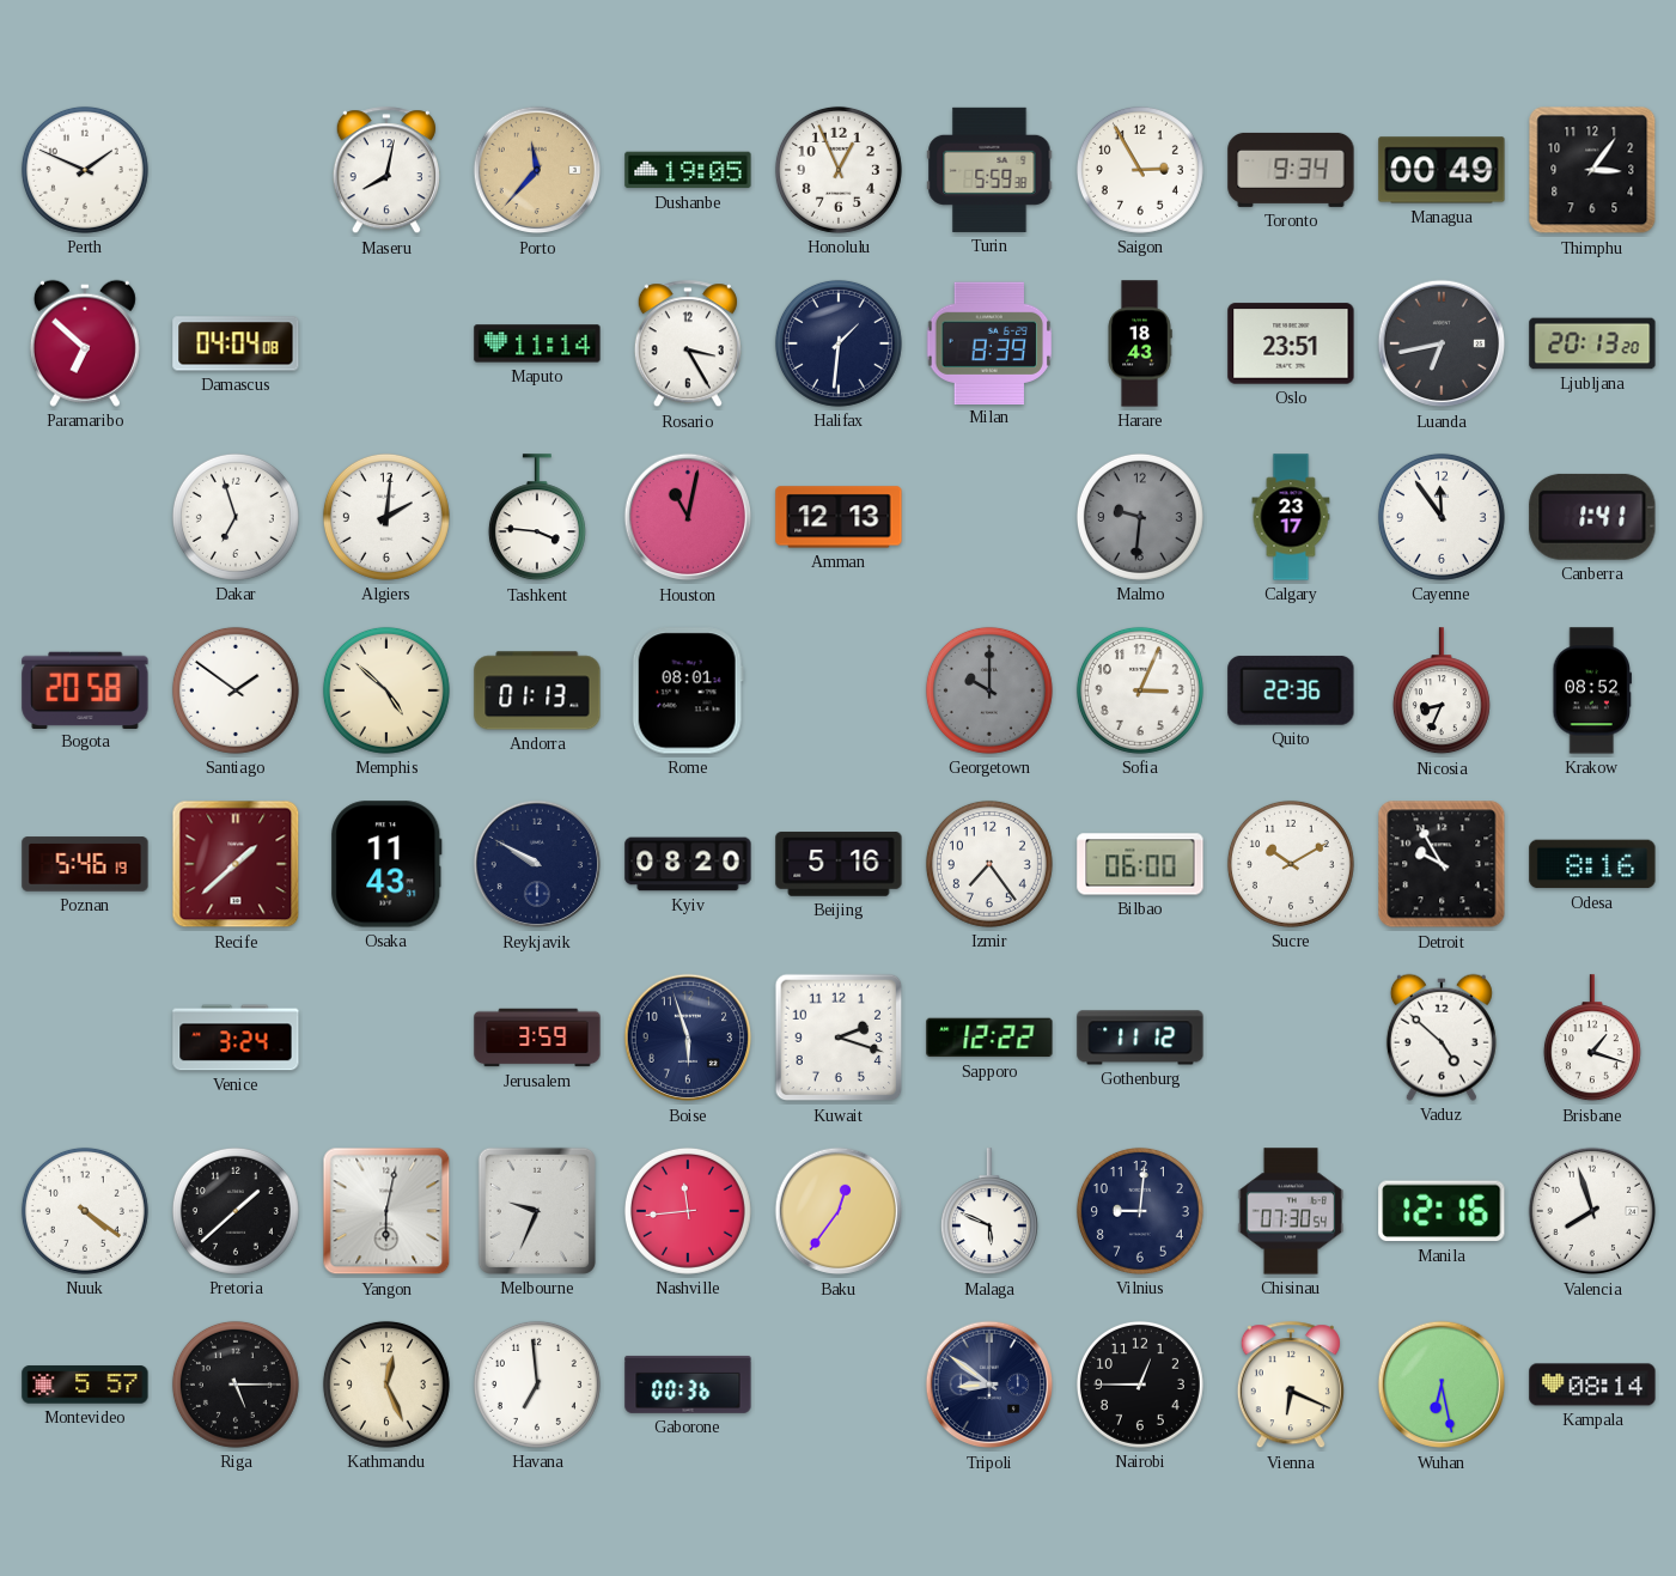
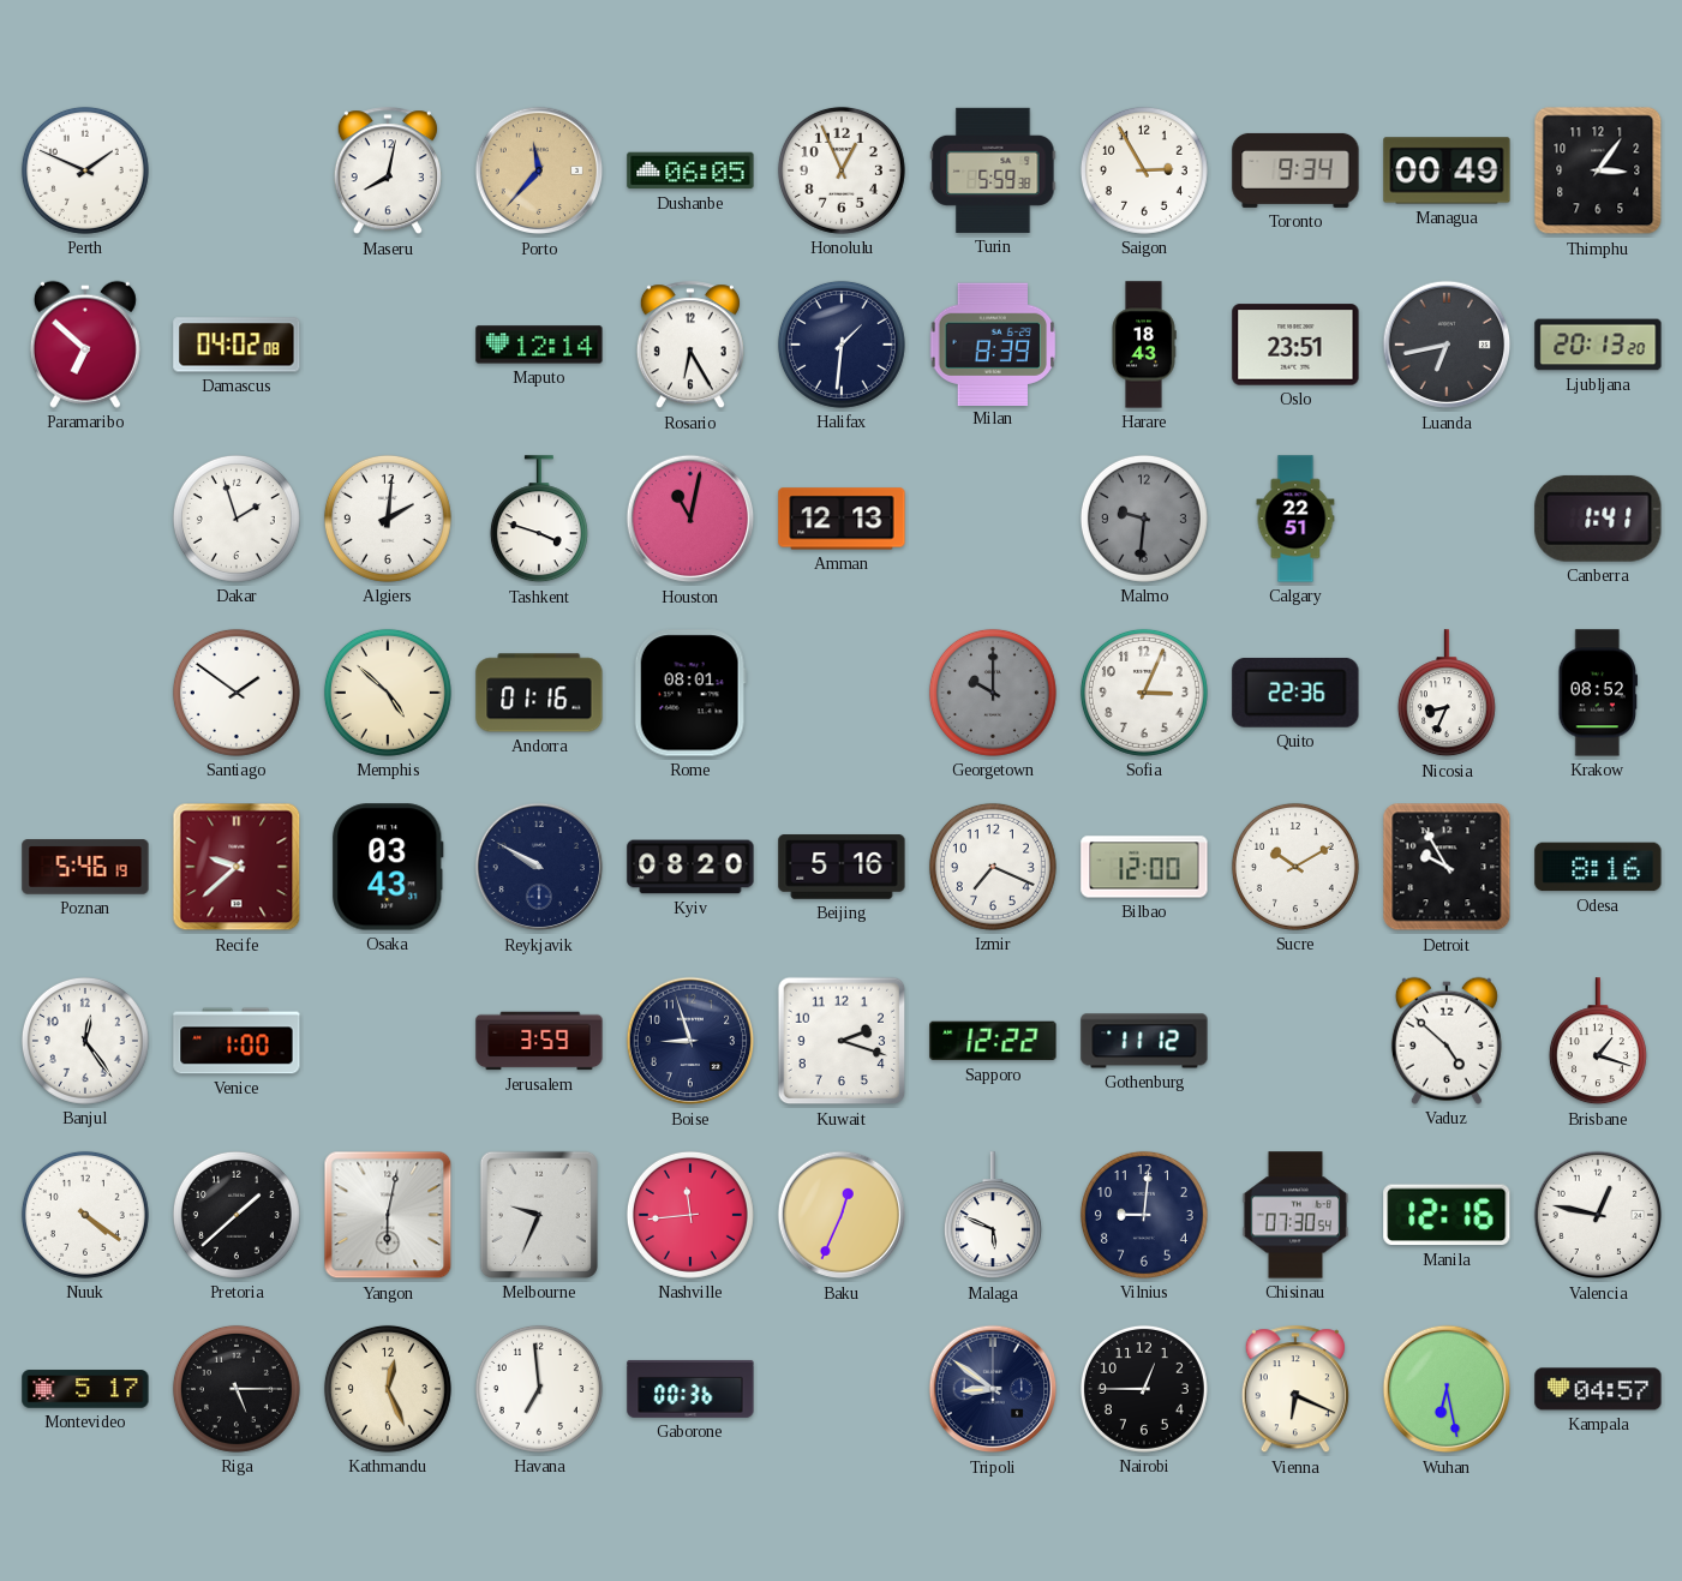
Dushanbe: 19:05 -> 06:05
Damascus: 04:04 -> 04:02
Maputo: 11:14 -> 12:14
Rosario: 3:25 -> 6:25
Dakar: 6:57 -> 1:57
Tashkent: 3:46 -> 3:48
Calgary: 23:17 -> 22:51
Cayenne: 11:54 -> none
Bogota: 20:58 -> none
Andorra: 01:13 -> 01:16
Recife: 1:38 -> 9:38
Osaka: 11:43 -> 03:43
Izmir: 7:24 -> 7:19
Bilbao: 06:00 -> 12:00
Banjul: none -> 12:24
Venice: 3:24 -> 1:00
Boise: 5:57 -> 8:57
Baku: 12:36 -> 12:34
Valencia: 7:57 -> 12:47
Montevideo: 5:57 -> 5:17
Kampala: 08:14 -> 04:57
